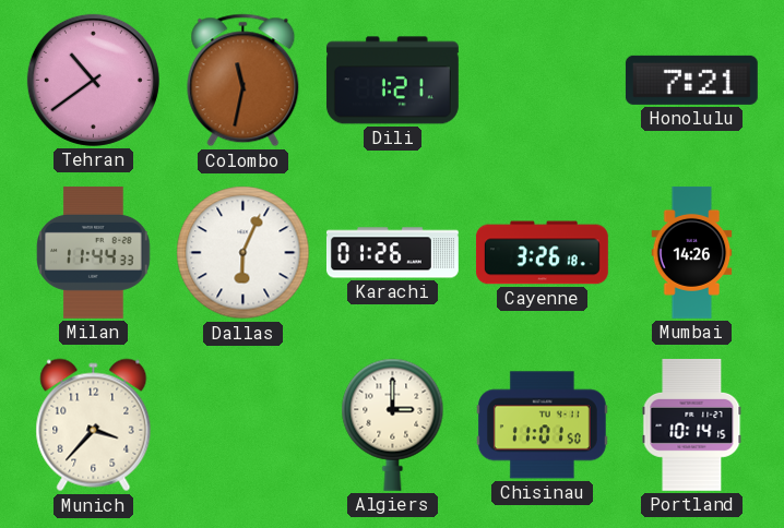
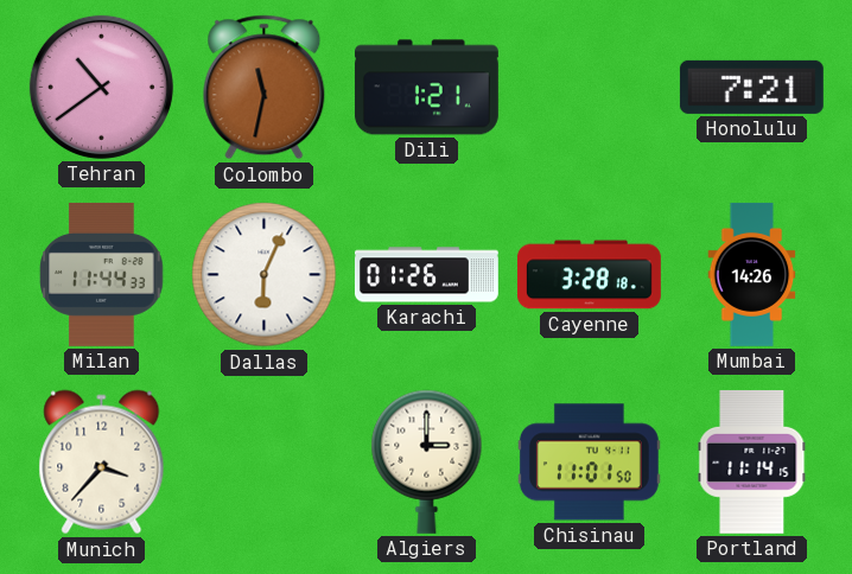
Cayenne: 3:26 -> 3:28
Portland: 10:14 -> 11:14
